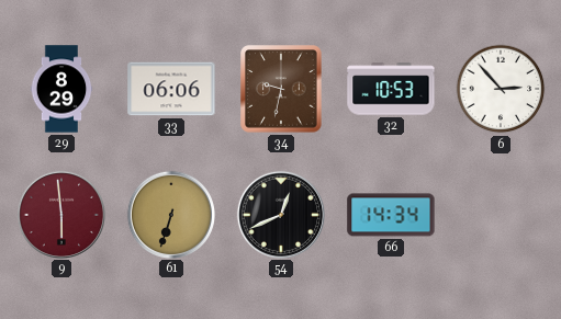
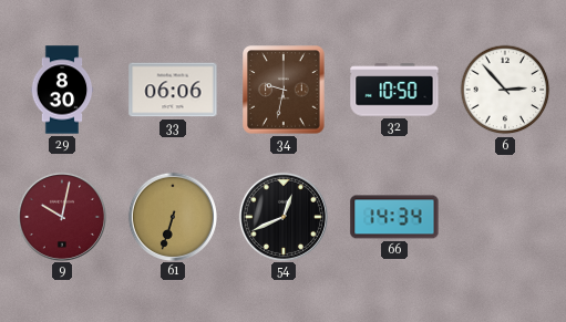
29: 8:29 -> 8:30
32: 10:53 -> 10:50
9: 5:59 -> 10:02
